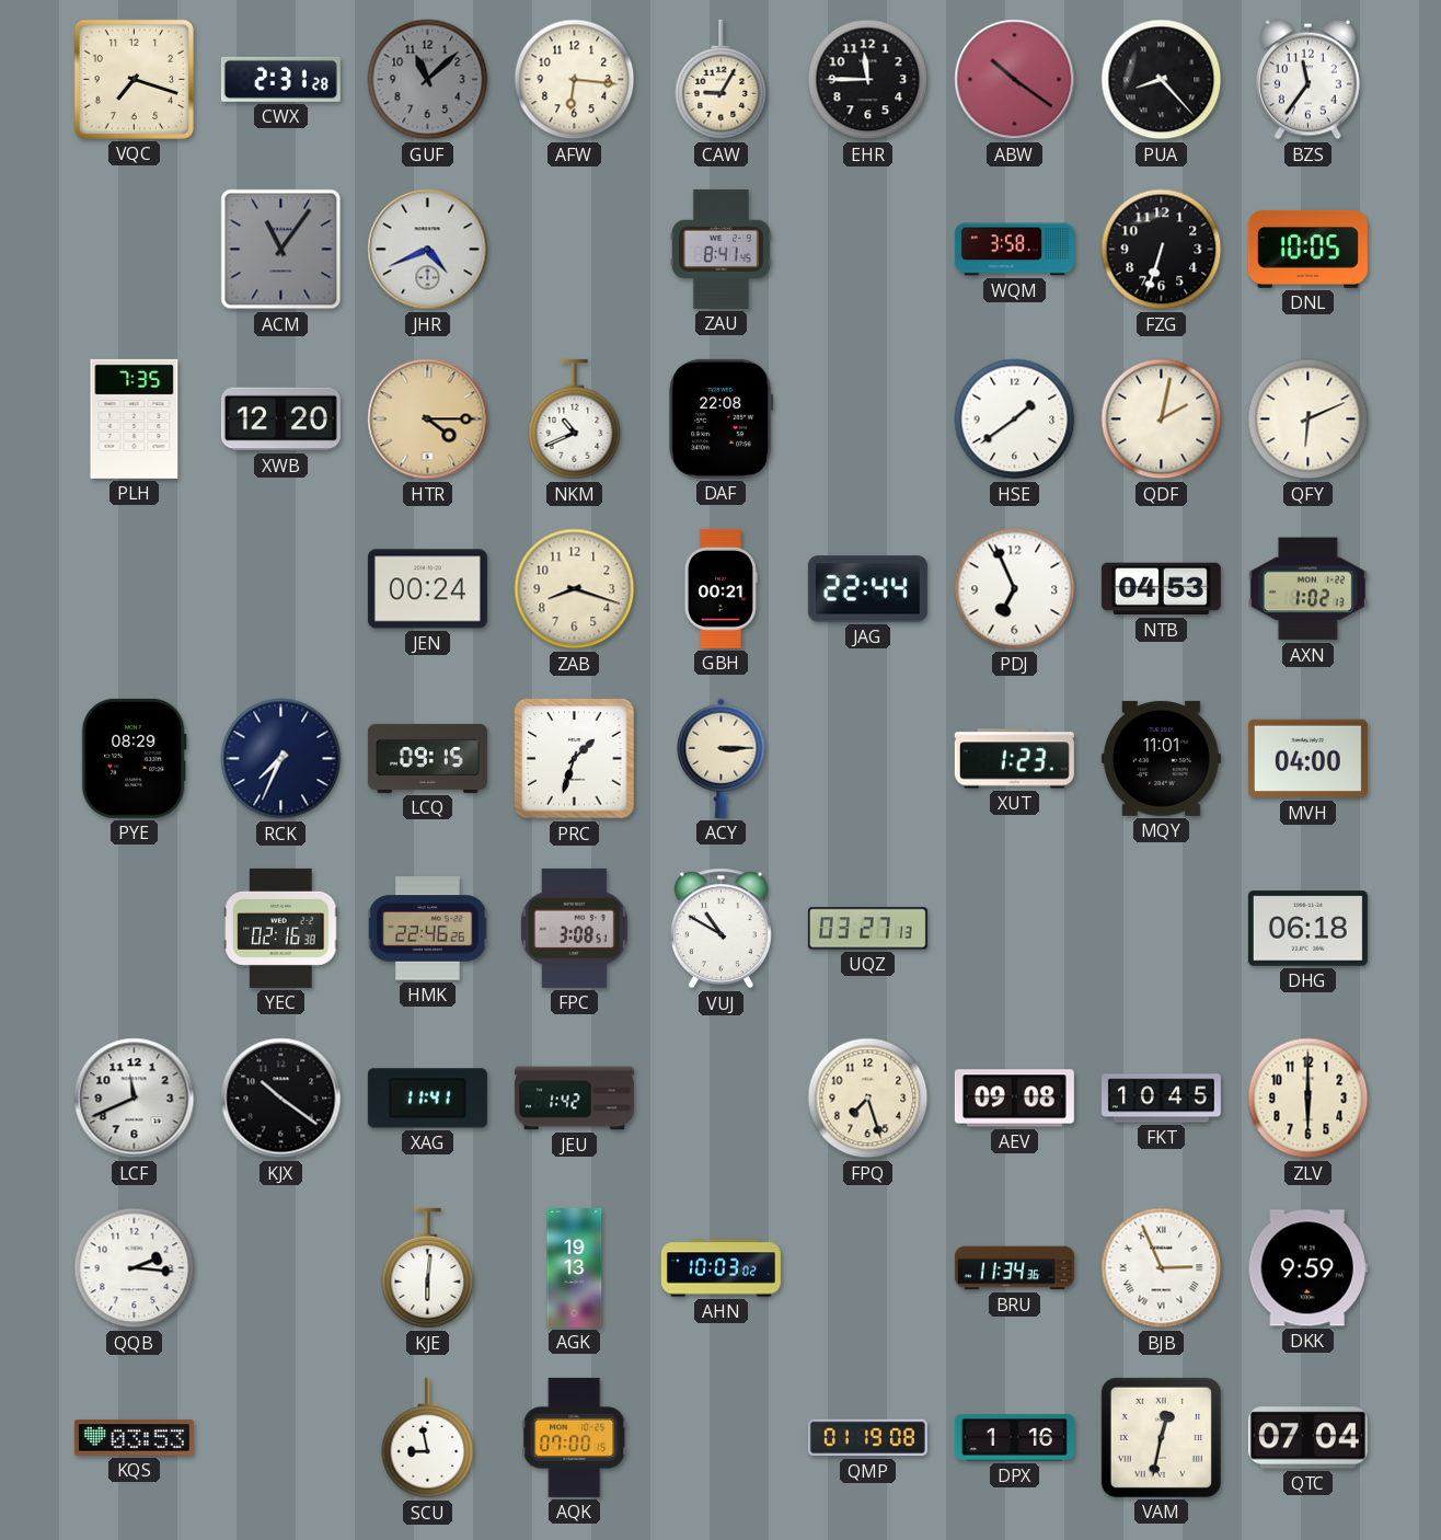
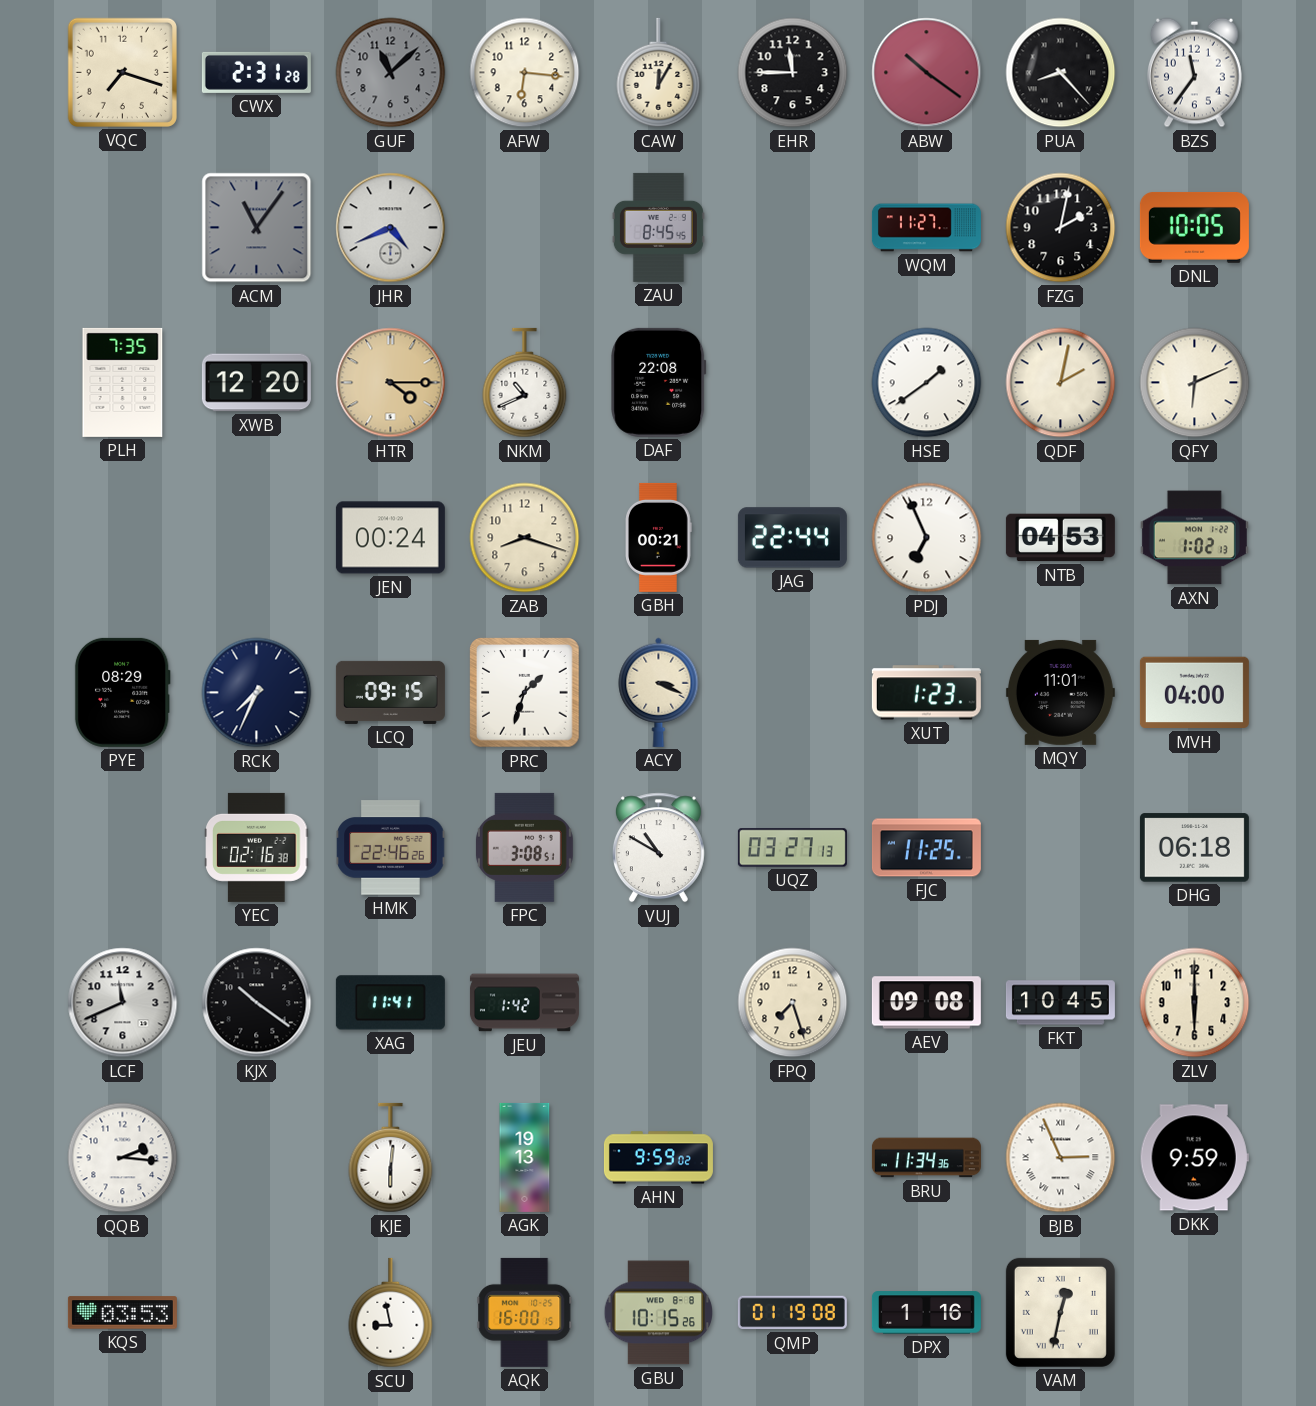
CAW: 9:05 -> 12:05
ZAU: 8:41 -> 8:45
WQM: 3:58 -> 11:27
FZG: 6:33 -> 2:02
ACY: 3:15 -> 3:19
FJC: none -> 11:25
AHN: 10:03 -> 9:59
AQK: 07:00 -> 16:00
GBU: none -> 10:15
QTC: 07:04 -> none
